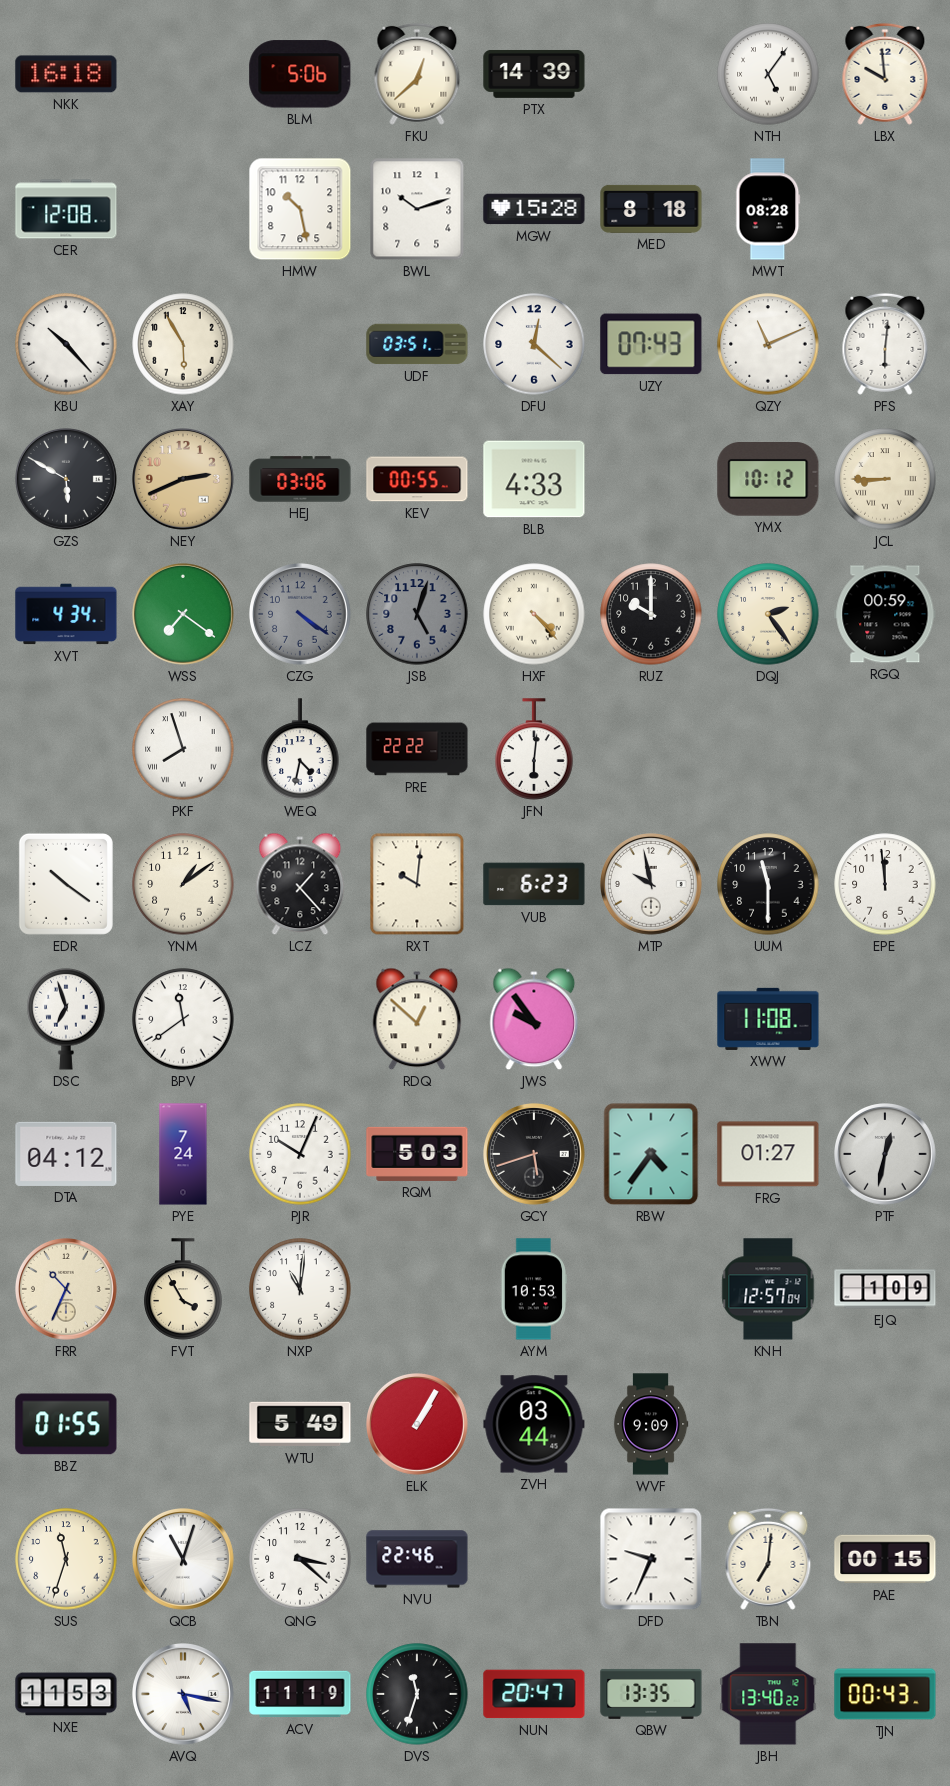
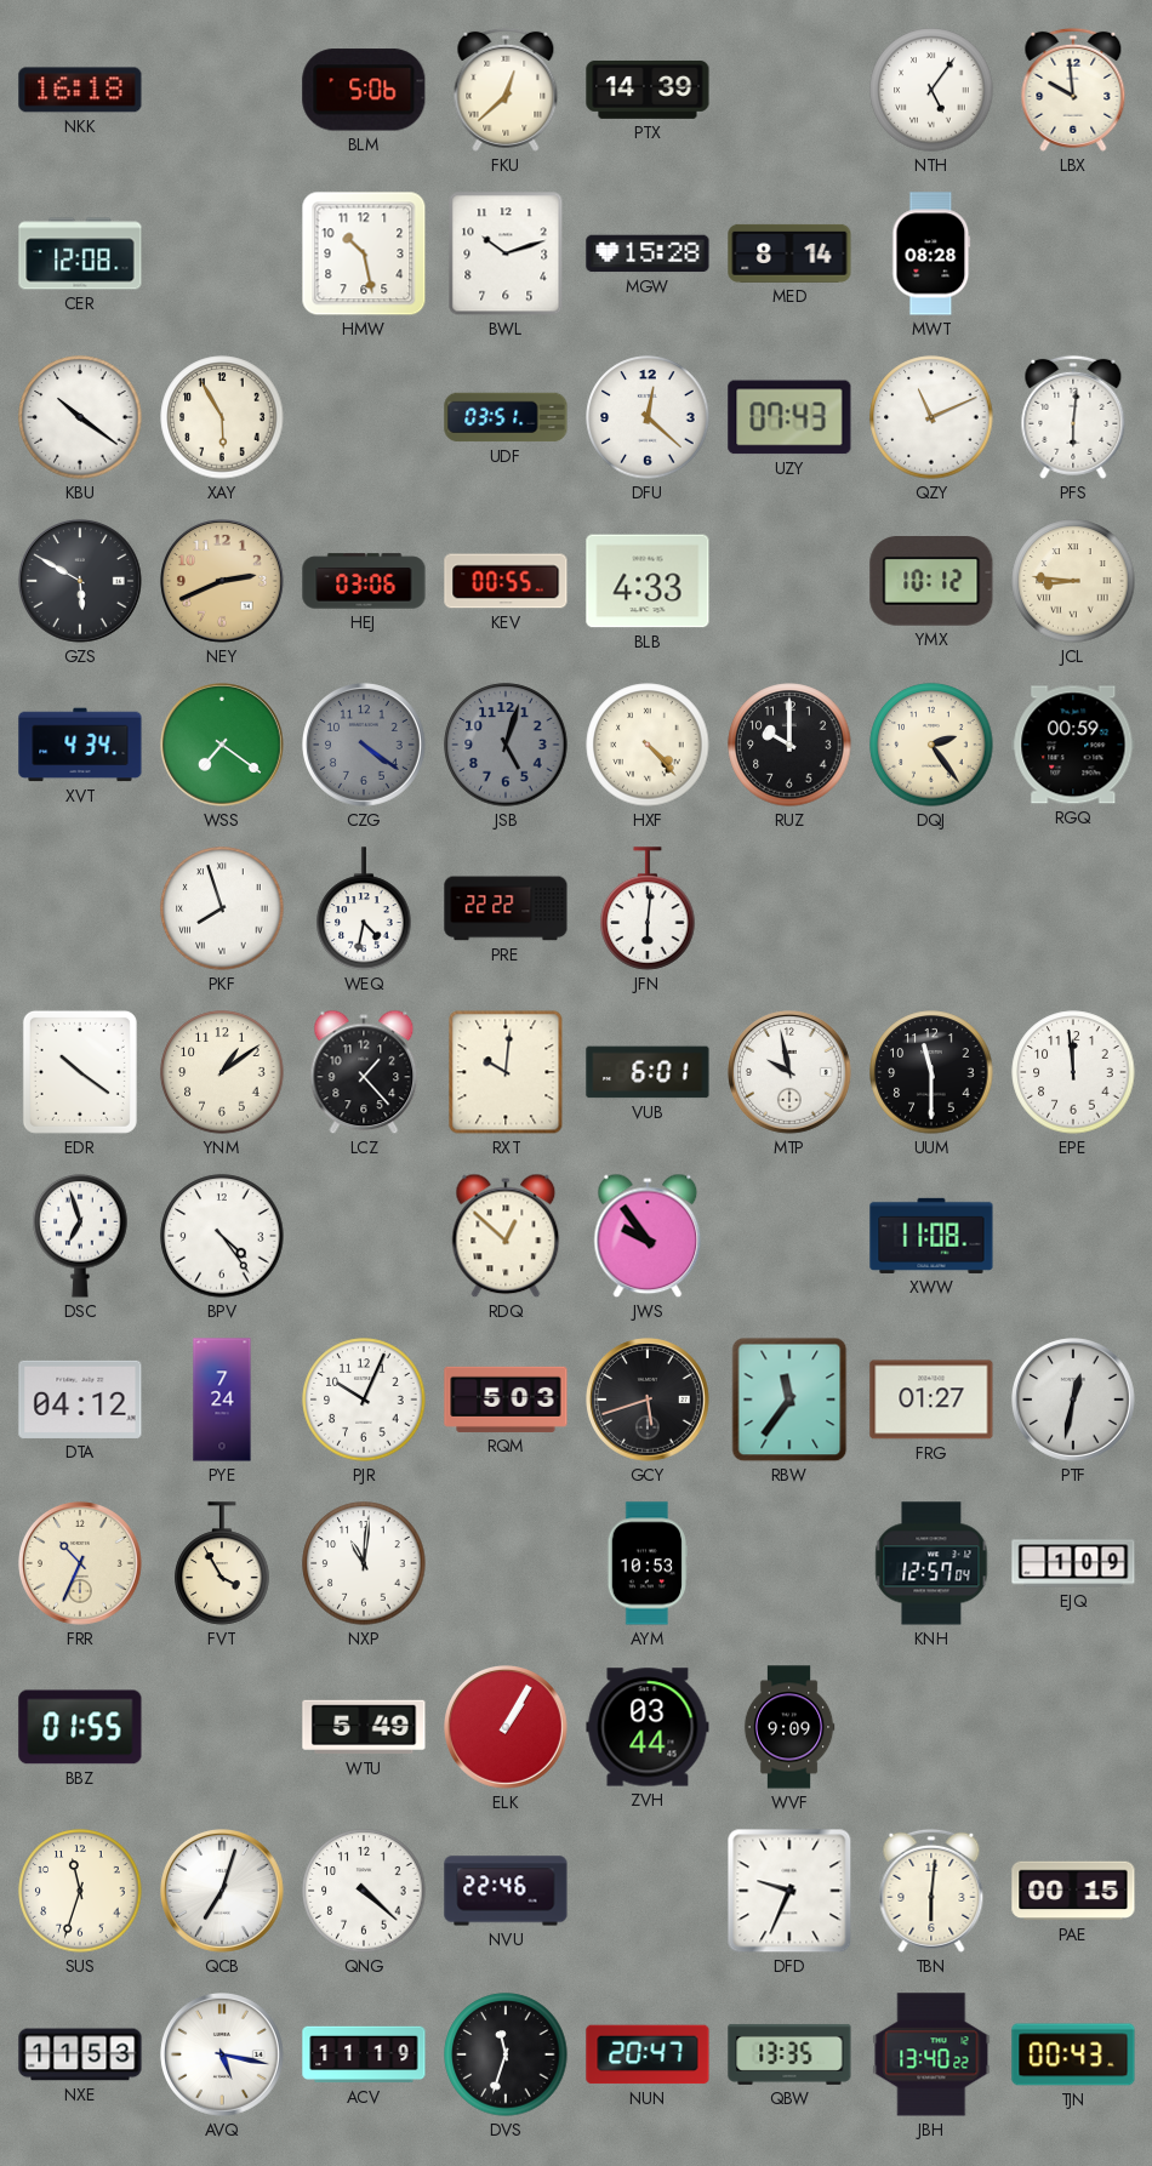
MED: 8:18 -> 8:14
KBU: 10:23 -> 10:21
JCL: 8:45 -> 8:46
VUB: 6:23 -> 6:01
BPV: 11:39 -> 4:24
RBW: 4:36 -> 11:36
QCB: 11:03 -> 7:03
QNG: 3:22 -> 4:22
TBN: 7:01 -> 6:01
